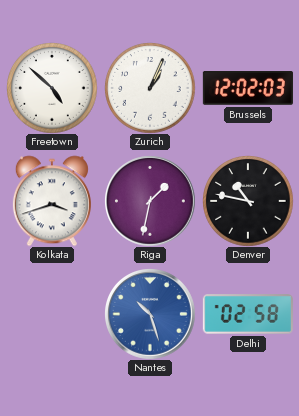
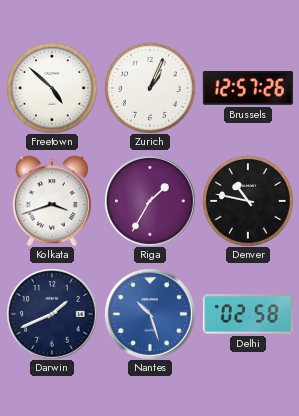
Brussels: 12:02 -> 12:57
Riga: 1:32 -> 1:35
Darwin: none -> 1:41
